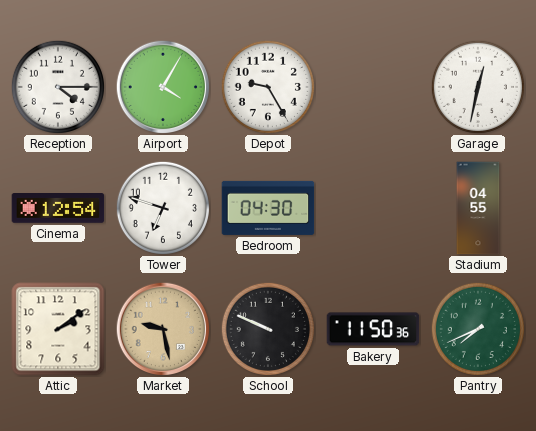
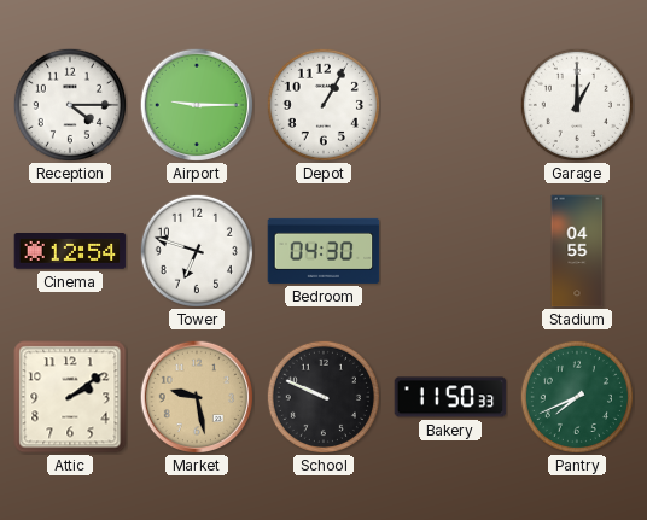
Airport: 4:05 -> 9:15
Depot: 9:25 -> 1:05
Garage: 12:32 -> 1:00
Bakery: 11:50:36 -> 11:50:33
